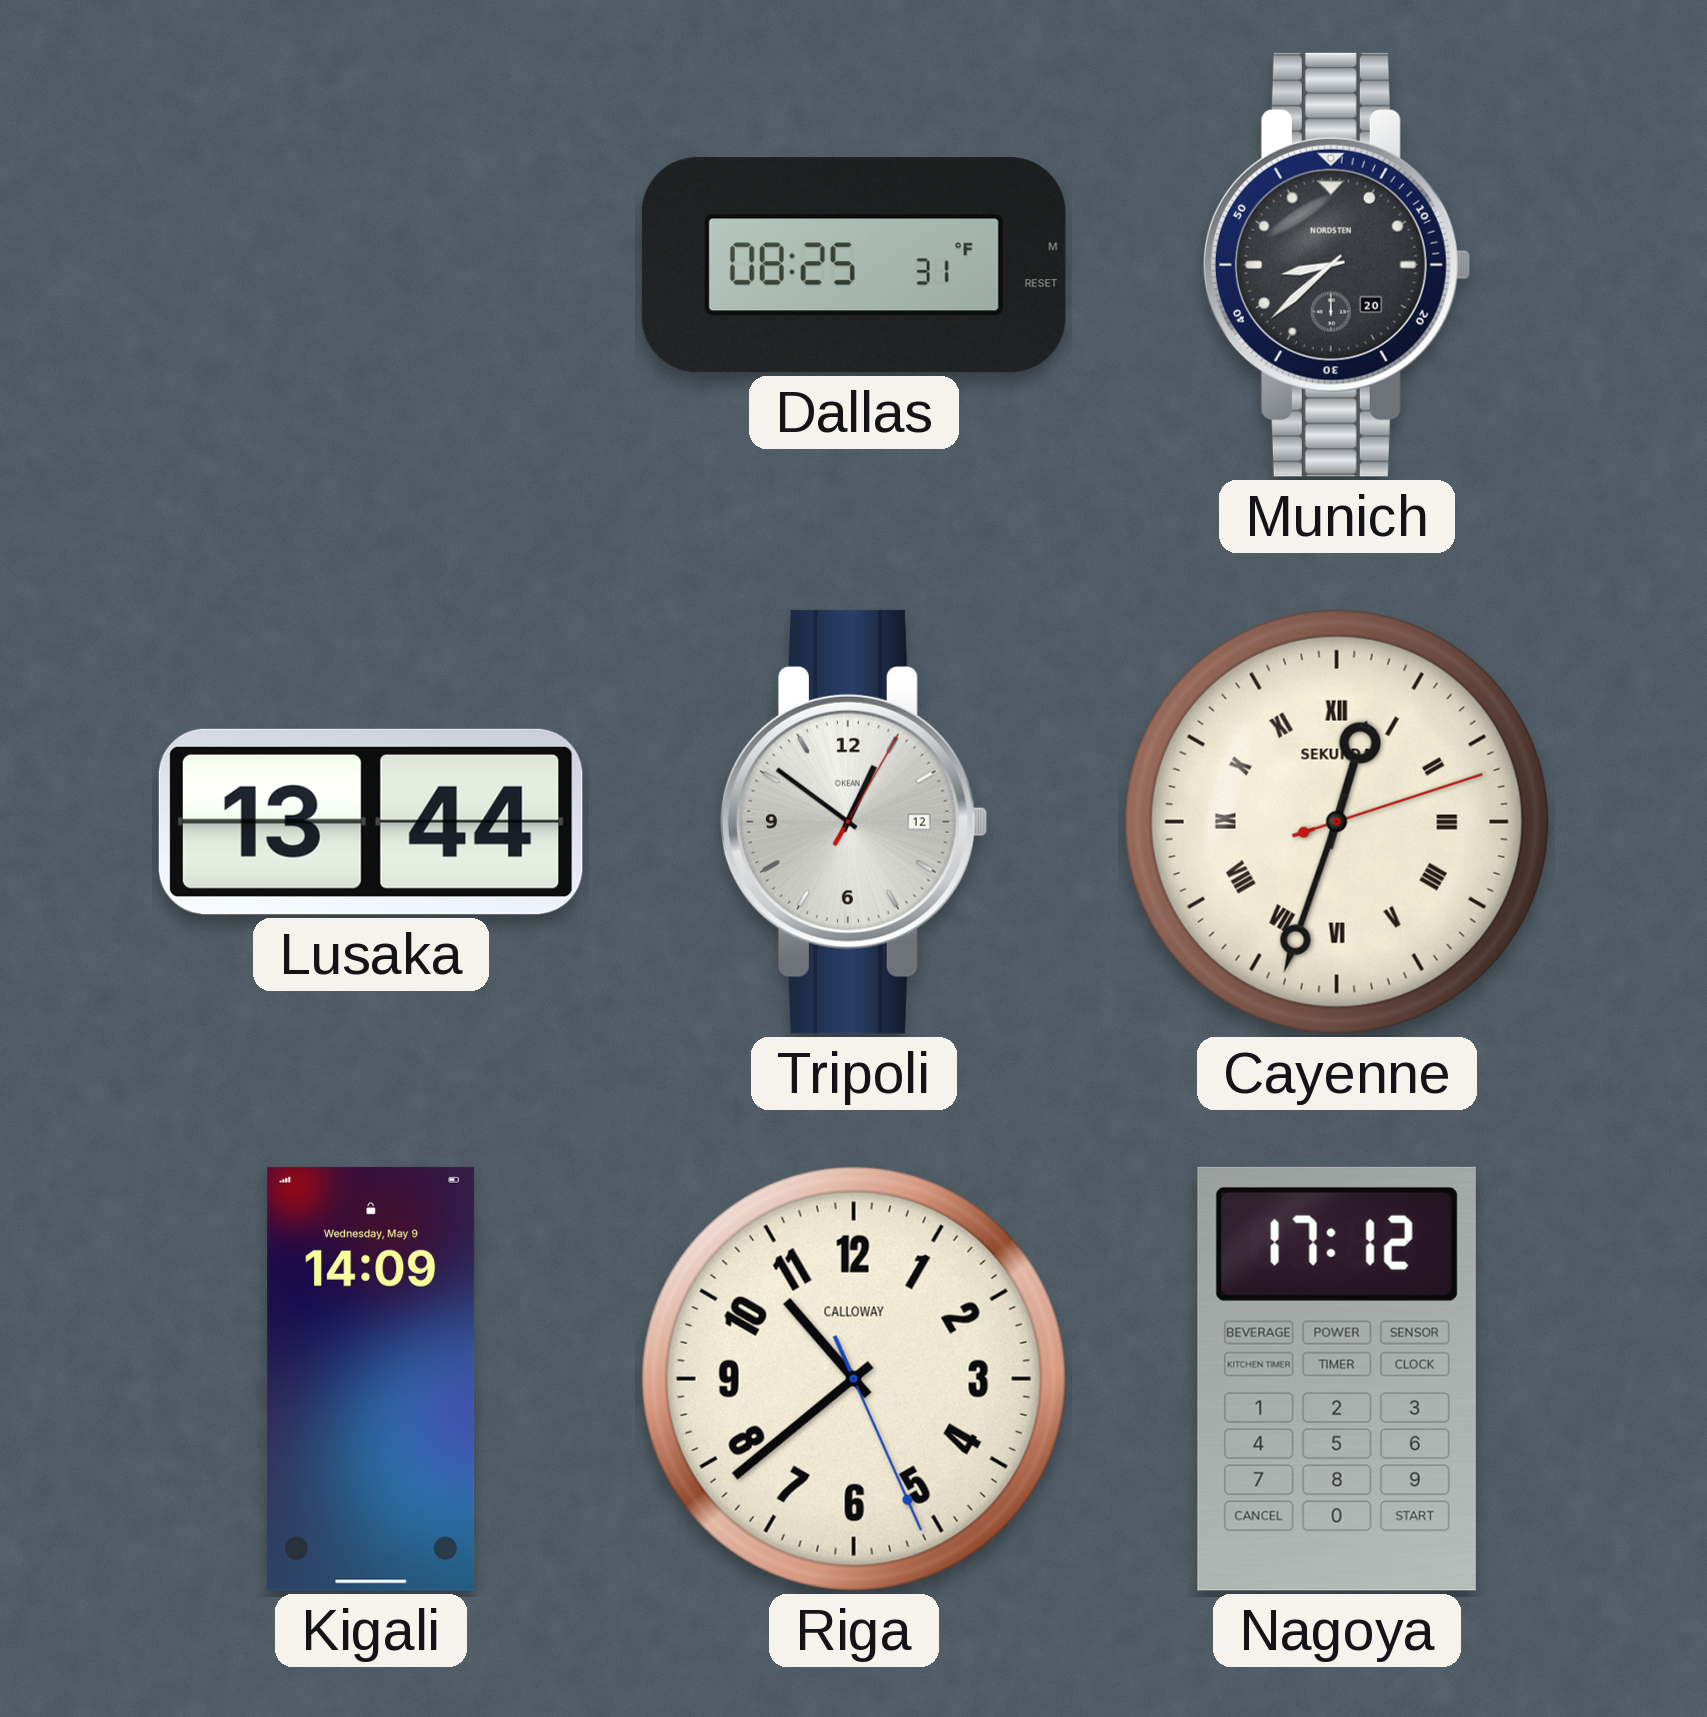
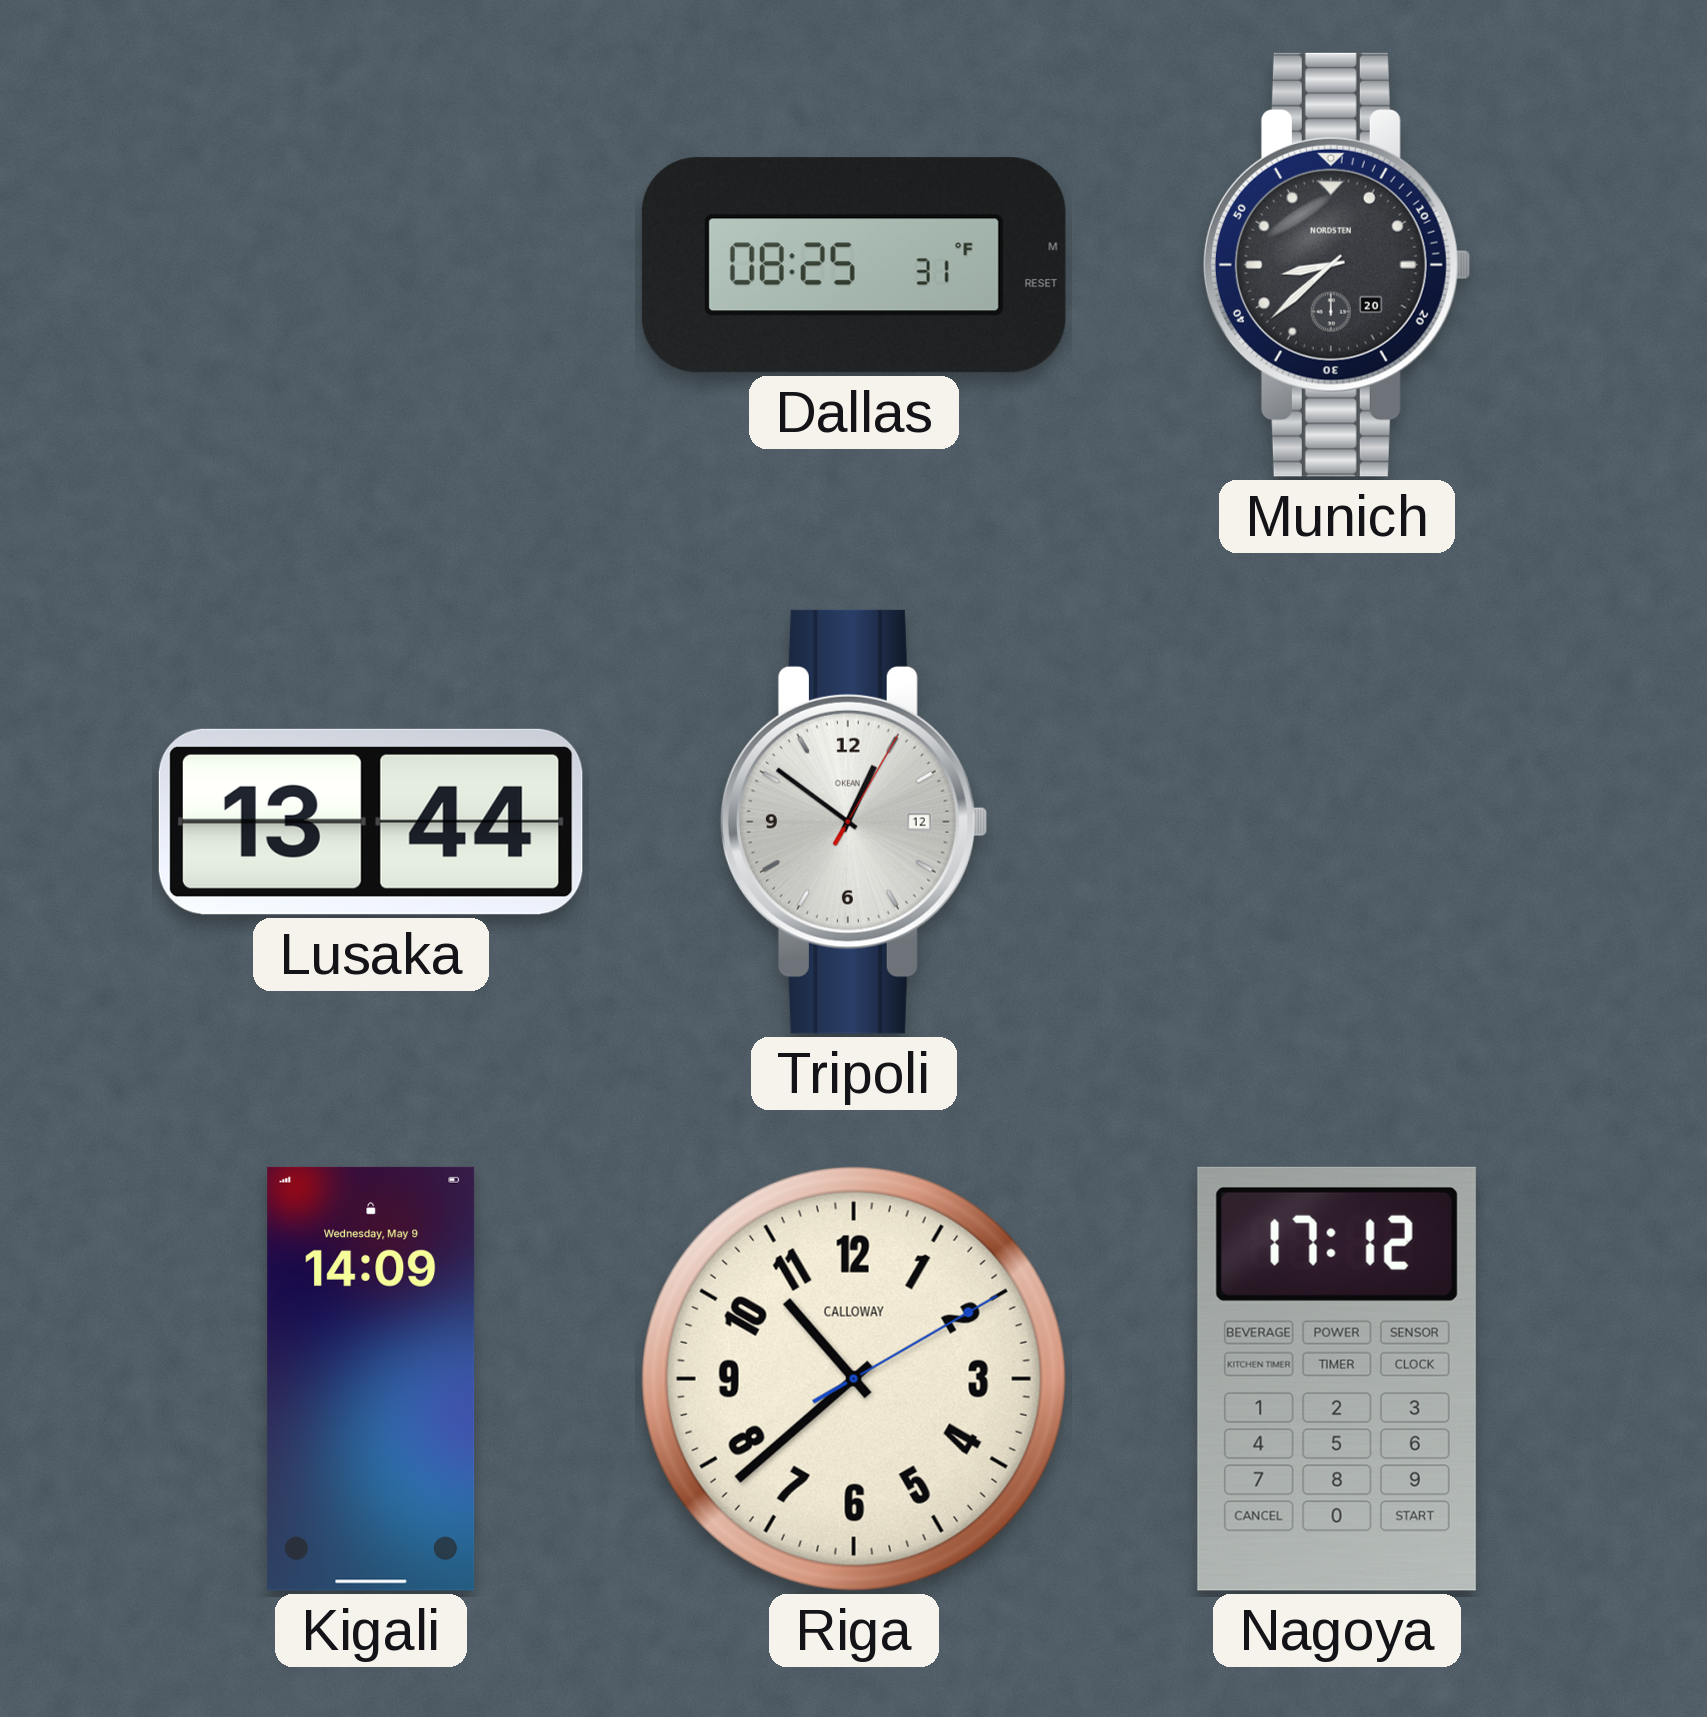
Cayenne: 12:33 -> none
Riga: 10:38:26 -> 10:38:10
